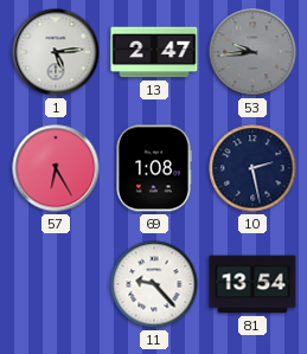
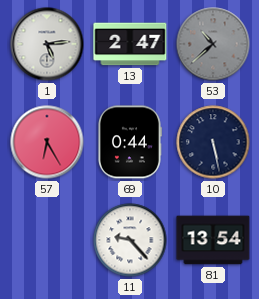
53: 9:44 -> 10:38
69: 1:08 -> 0:44
10: 2:28 -> 5:28
